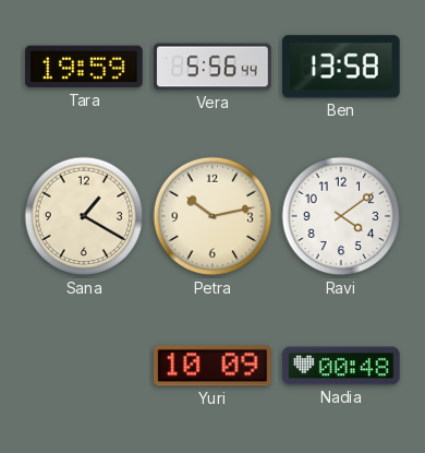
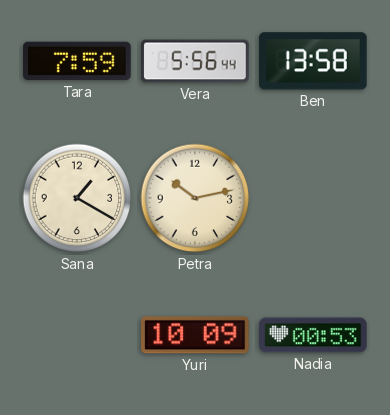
Tara: 19:59 -> 7:59
Ravi: 4:09 -> none
Nadia: 00:48 -> 00:53
